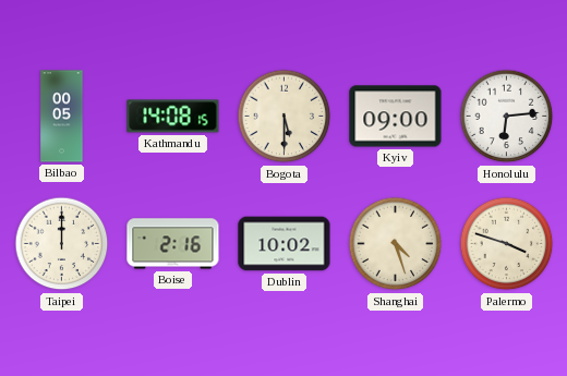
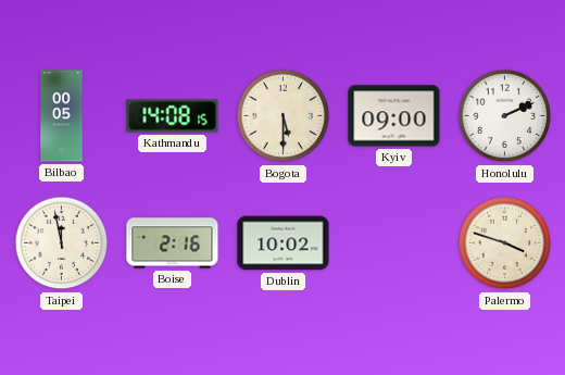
Honolulu: 6:14 -> 2:11
Taipei: 12:00 -> 11:58
Shanghai: 4:27 -> none
